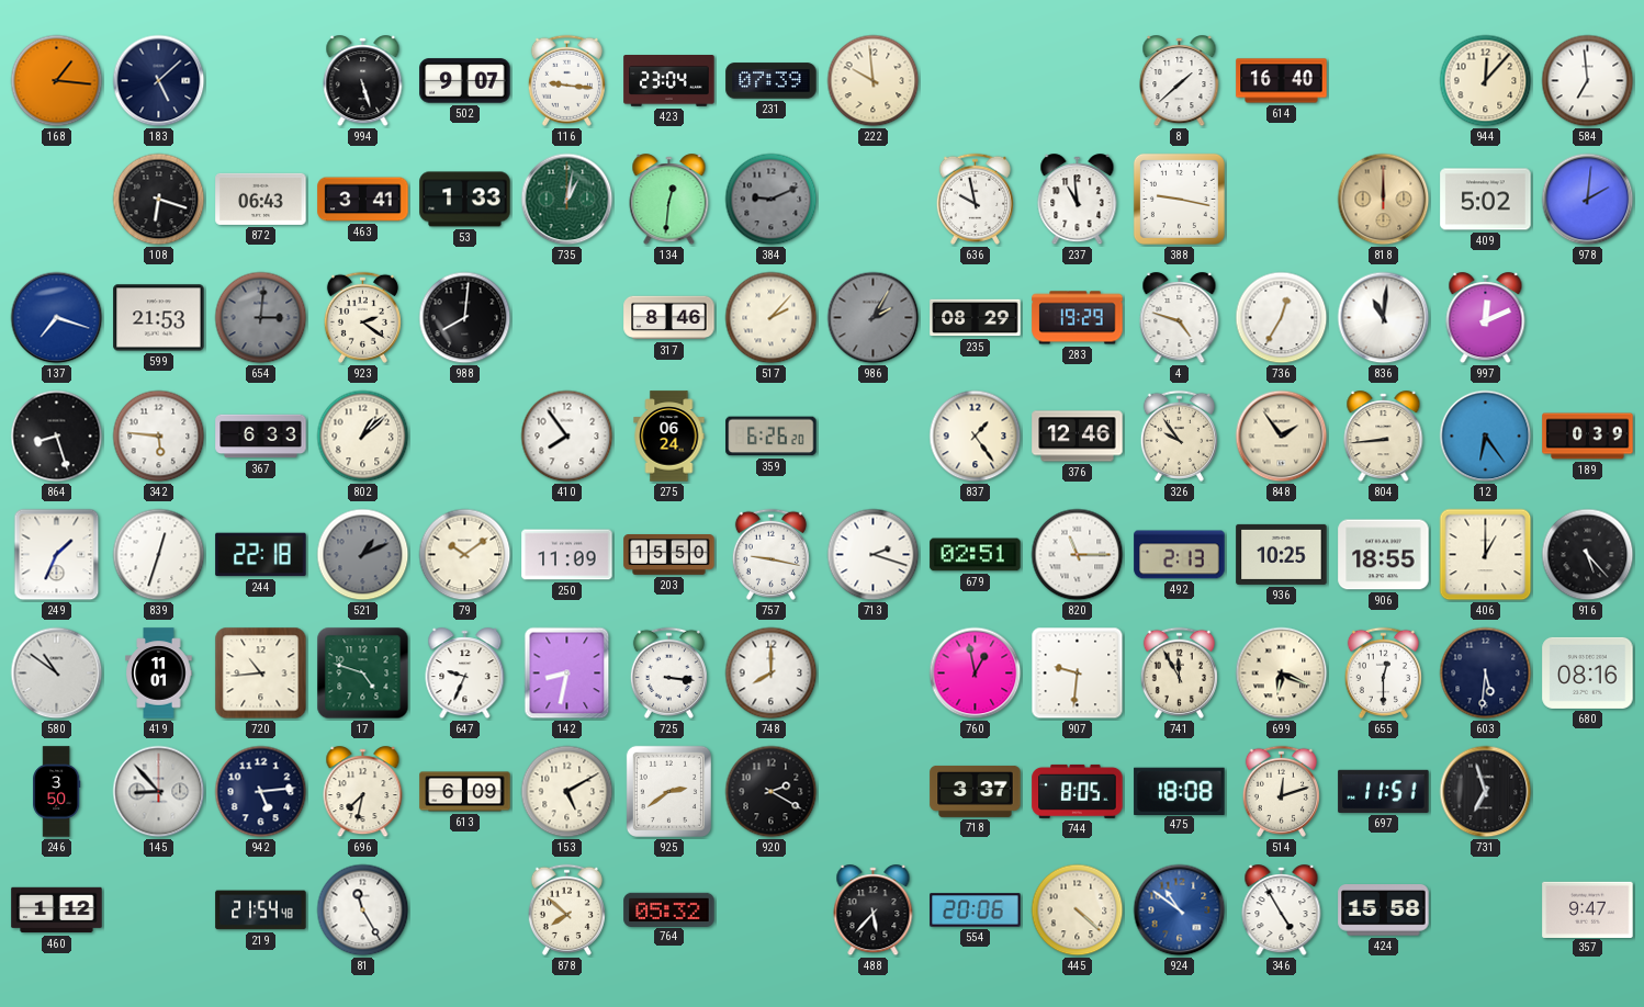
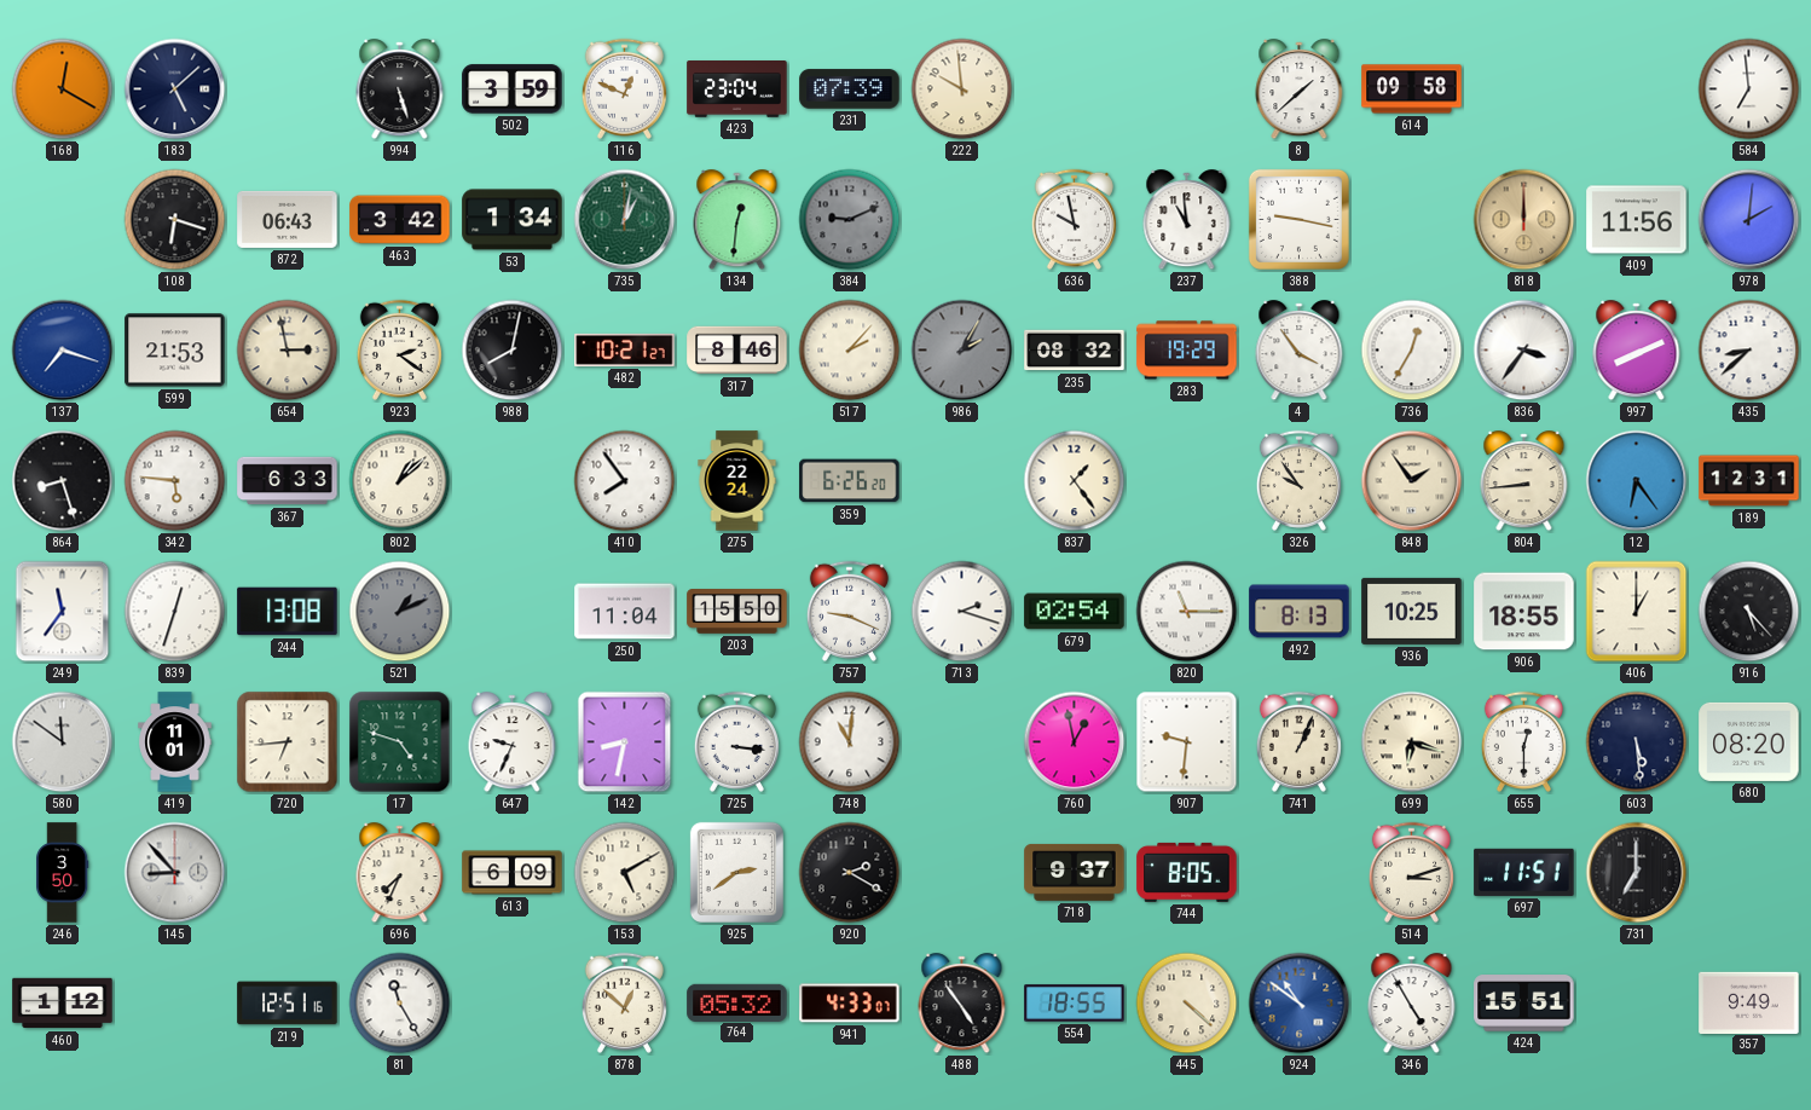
168: 1:16 -> 12:20
502: 9:07 -> 3:59
116: 9:16 -> 12:49
614: 16:40 -> 09:58
944: 12:07 -> none
463: 3:41 -> 3:42
53: 1:33 -> 1:34
409: 5:02 -> 11:56
654: 3:01 -> 2:58
654 dial: grey -> cream
988: 8:01 -> 8:02
482: none -> 10:21
235: 08:29 -> 08:32
4: 4:48 -> 3:54
836: 11:01 -> 3:36
997: 12:11 -> 8:11
435: none -> 8:38
275: 06:24 -> 22:24
376: 12:46 -> none
189: 0:39 -> 12:31
249: 1:34 -> 11:36
244: 22:18 -> 13:08
79: 10:09 -> none
250: 11:09 -> 11:04
757: 9:17 -> 9:19
679: 02:51 -> 02:54
492: 2:13 -> 8:13
580: 10:51 -> 11:51
720: 10:44 -> 6:44
748: 8:00 -> 11:01
741: 11:55 -> 1:04
699: 6:19 -> 6:18
603: 5:31 -> 5:29
680: 08:16 -> 08:20
942: 5:14 -> none
696: 7:32 -> 7:34
718: 3:37 -> 9:37
475: 18:08 -> none
514: 12:12 -> 3:12
731: 6:57 -> 7:00
219: 21:54 -> 12:51
878: 7:52 -> 12:52
941: none -> 4:33
488: 5:37 -> 4:54
554: 20:06 -> 18:55
424: 15:58 -> 15:51
357: 9:47 -> 9:49
